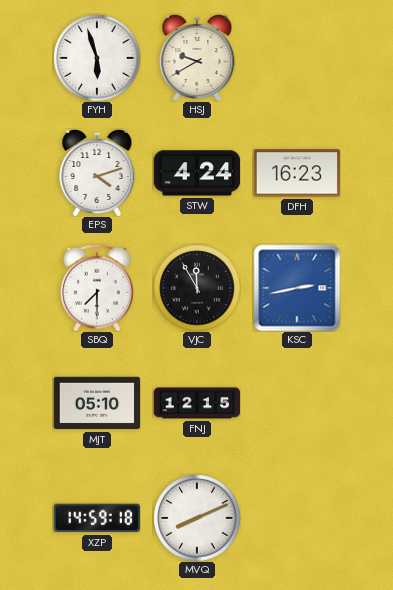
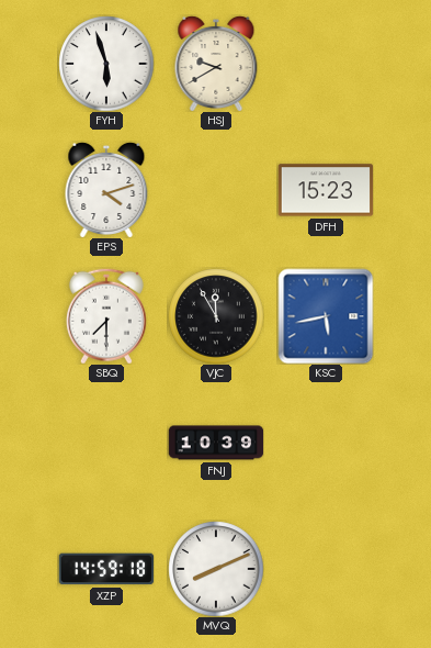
STW: 4:24 -> none
DFH: 16:23 -> 15:23
KSC: 2:43 -> 5:43
MJT: 05:10 -> none
FNJ: 12:15 -> 10:39
